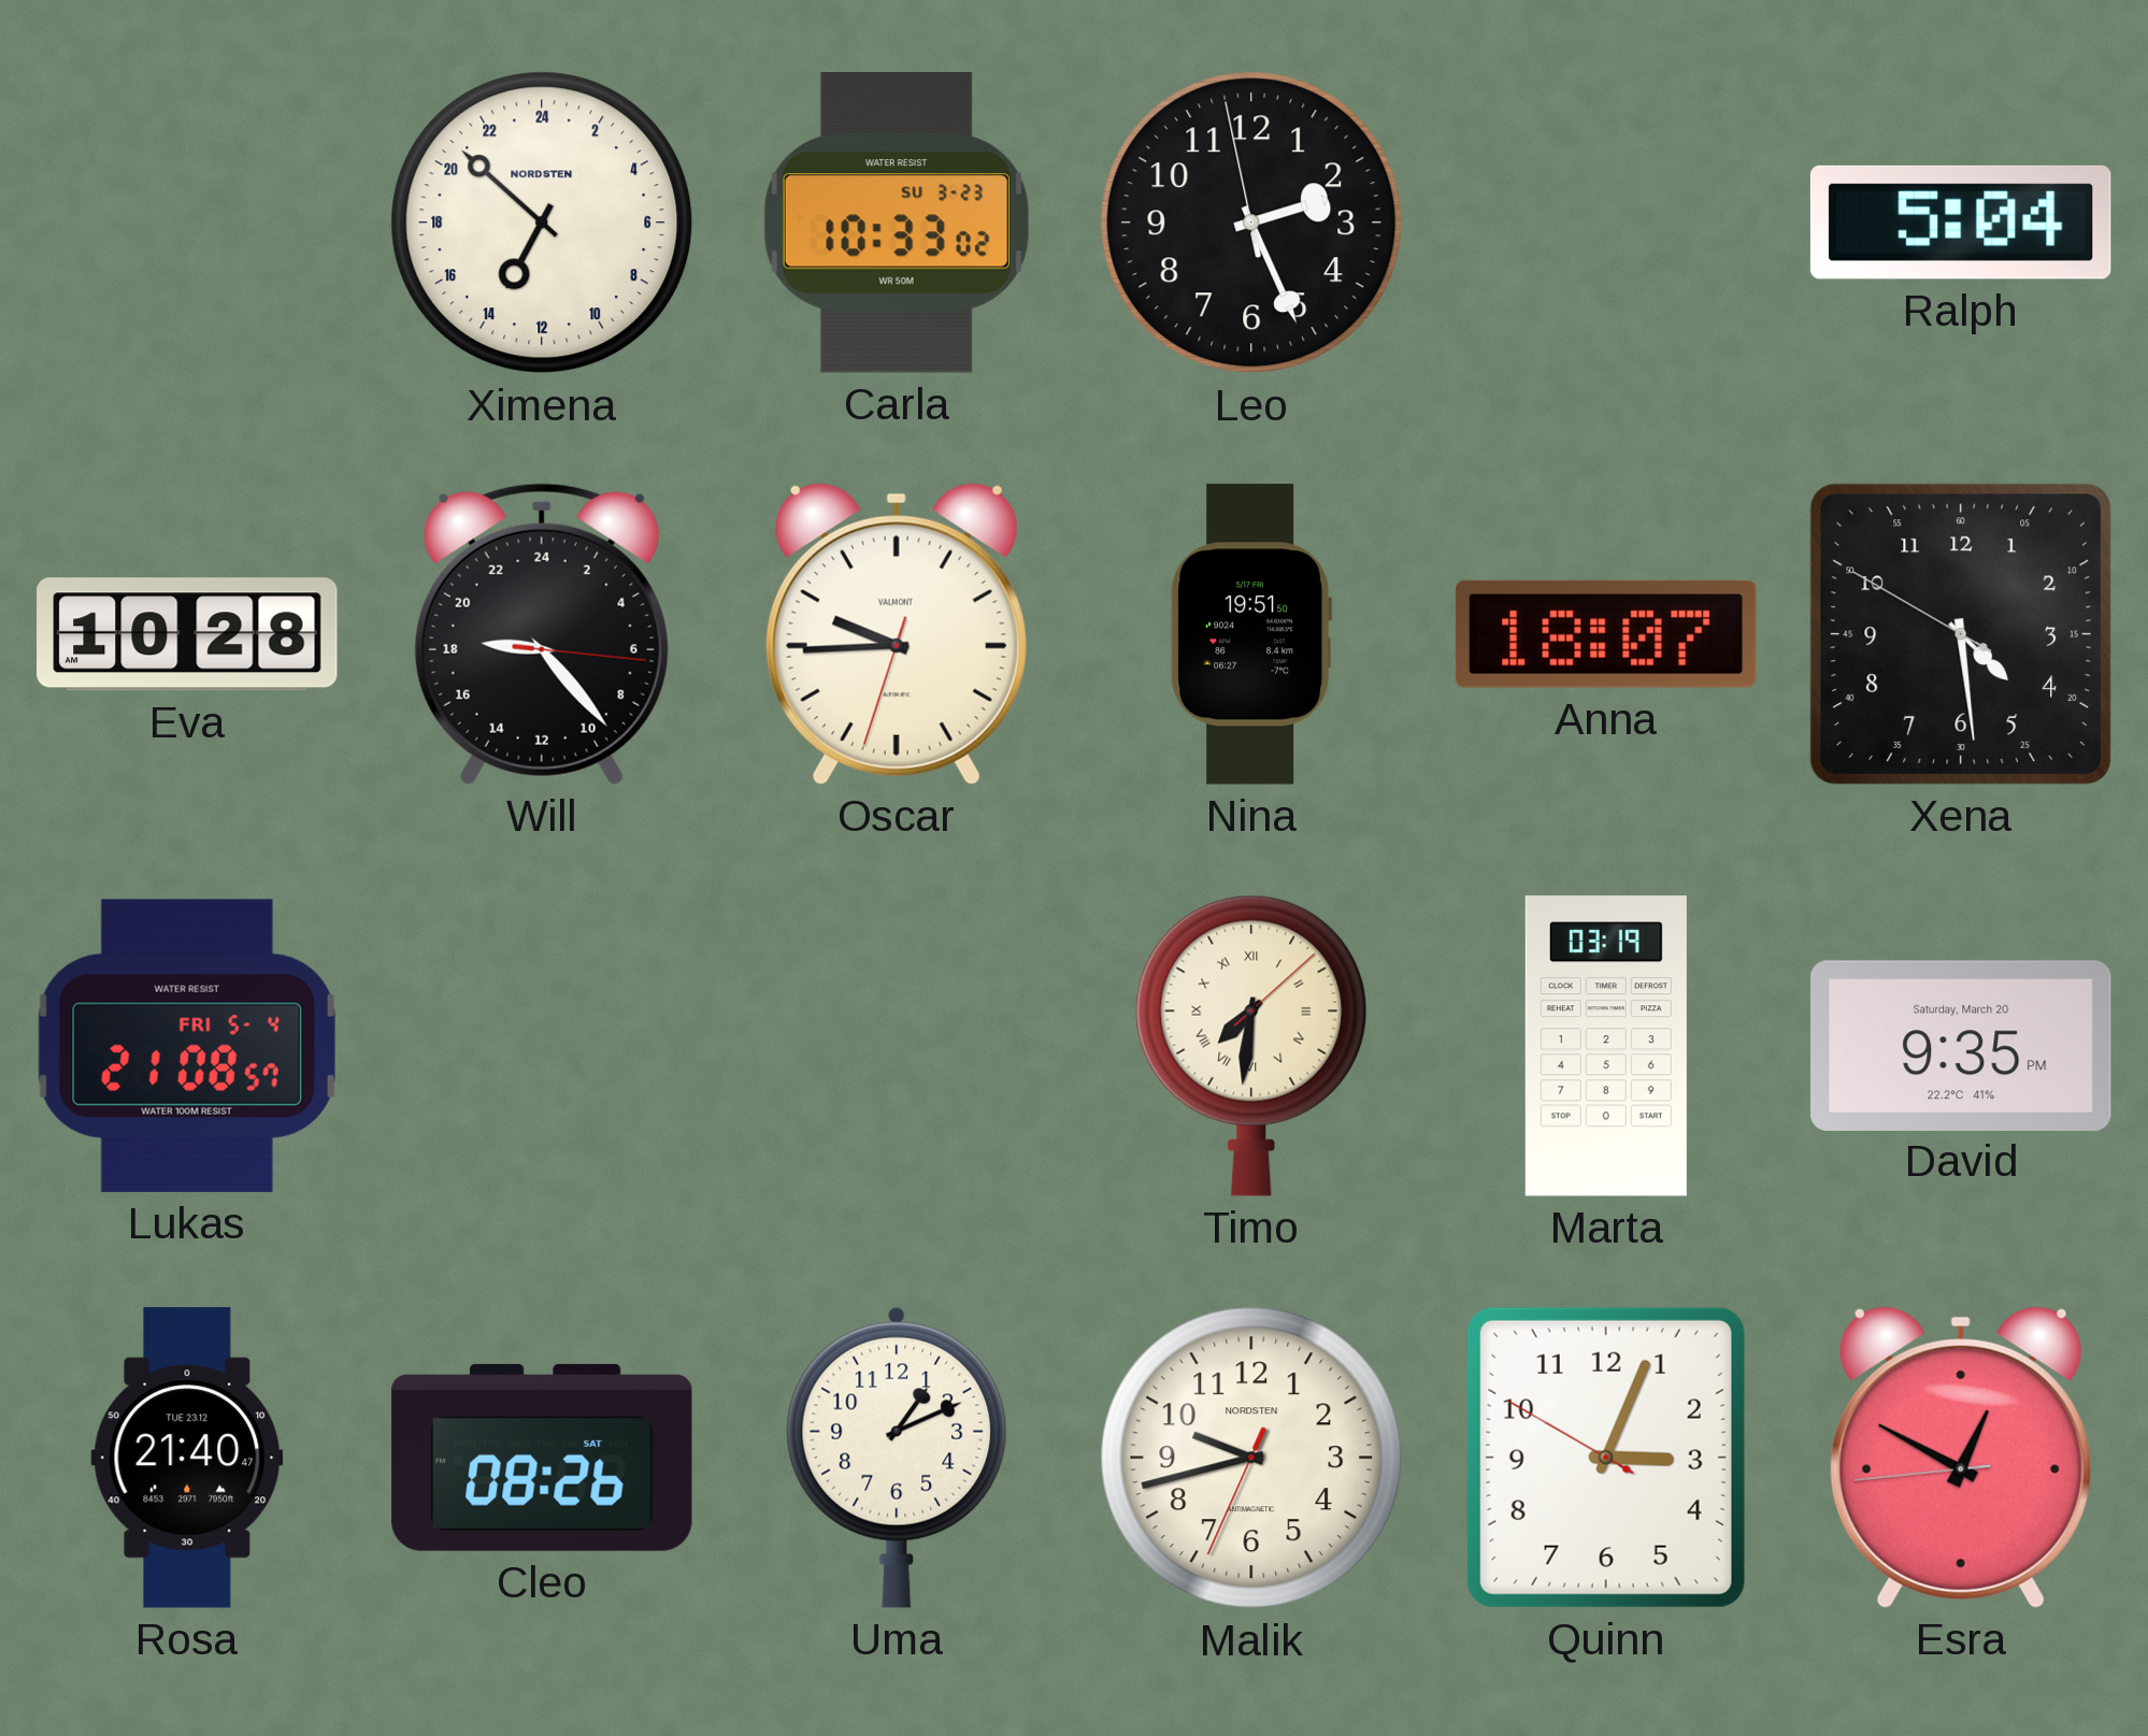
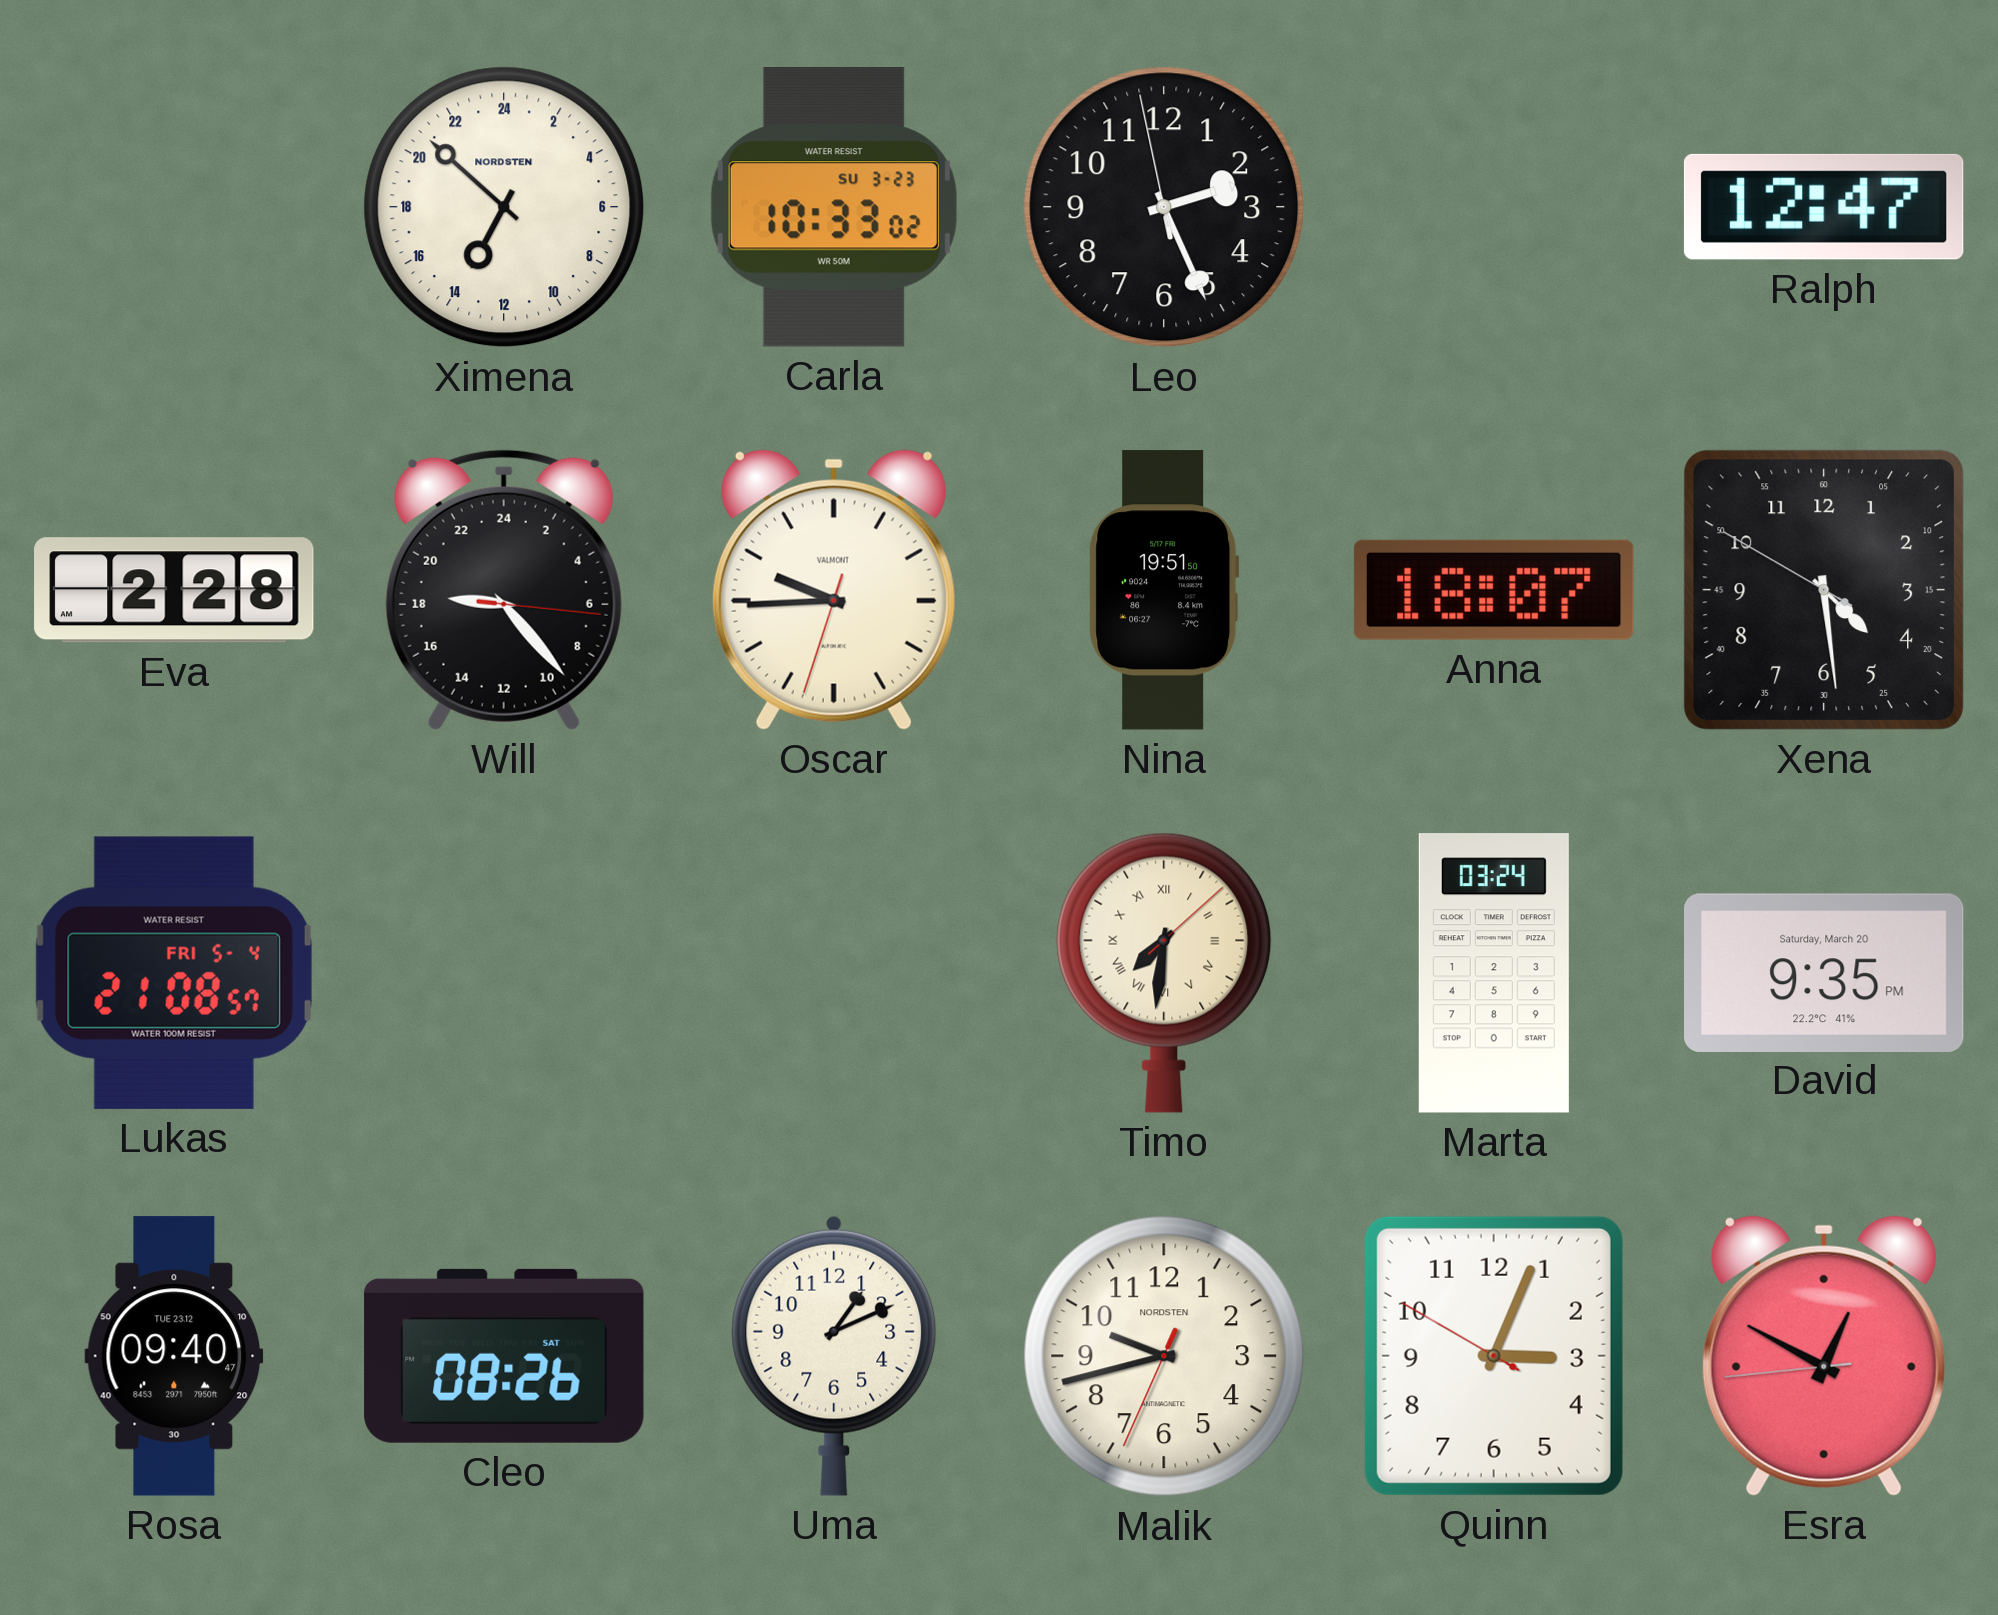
Ralph: 5:04 -> 12:47
Eva: 10:28 -> 2:28
Marta: 03:19 -> 03:24
Rosa: 21:40 -> 09:40
